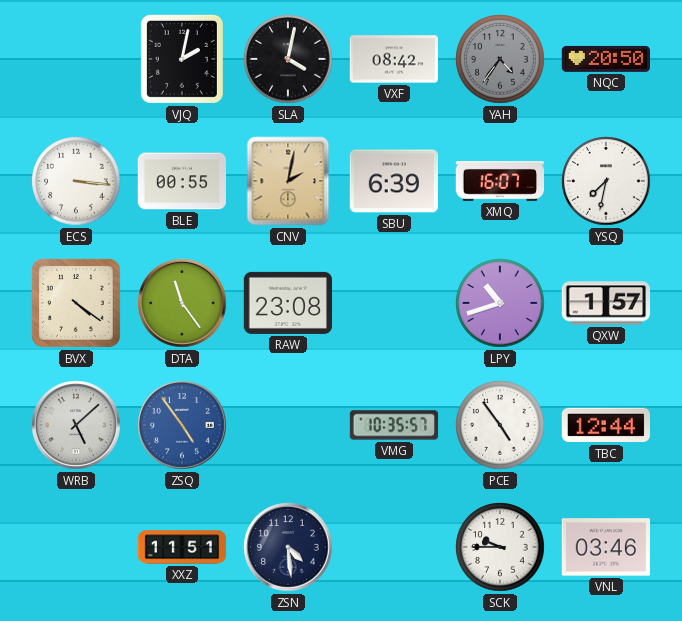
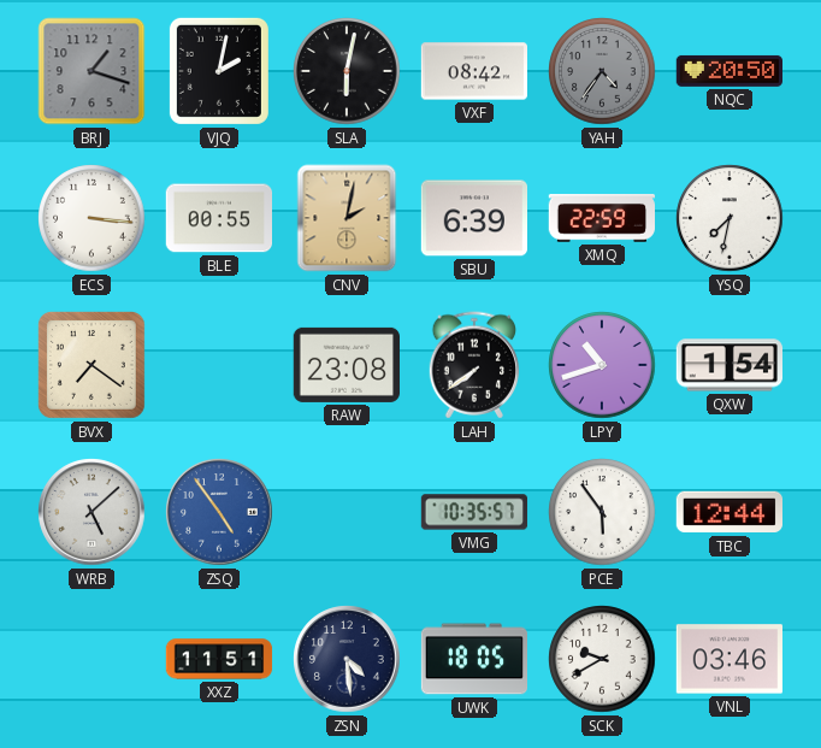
BRJ: none -> 1:18
SLA: 4:02 -> 6:02
XMQ: 16:07 -> 22:59
BVX: 4:21 -> 7:21
DTA: 11:24 -> none
LAH: none -> 7:39
QXW: 1:57 -> 1:54
PCE: 4:54 -> 5:54
UWK: none -> 18:05
SCK: 9:45 -> 9:40
